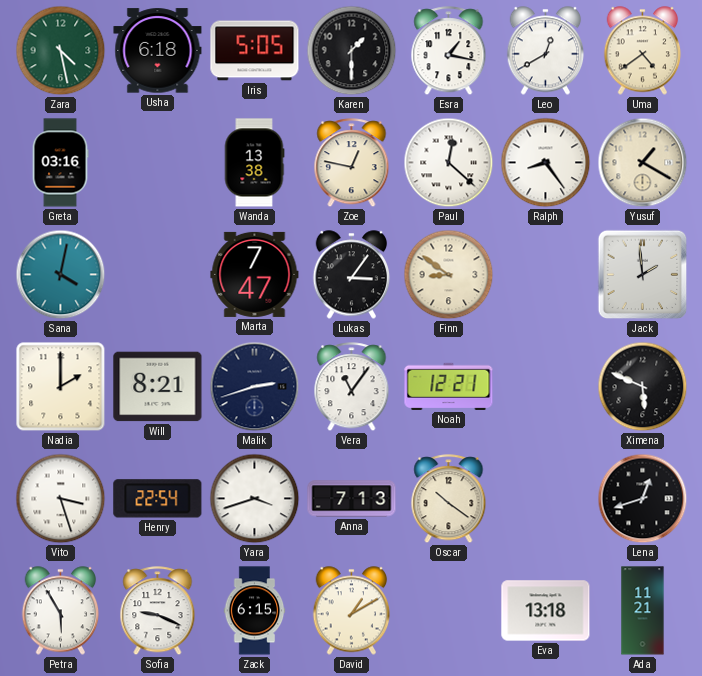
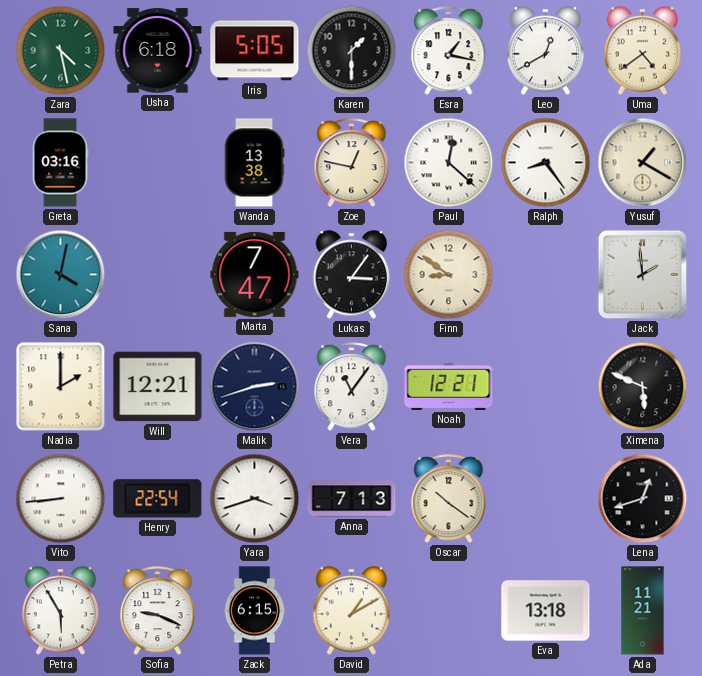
Will: 8:21 -> 12:21
Vito: 3:27 -> 8:44
